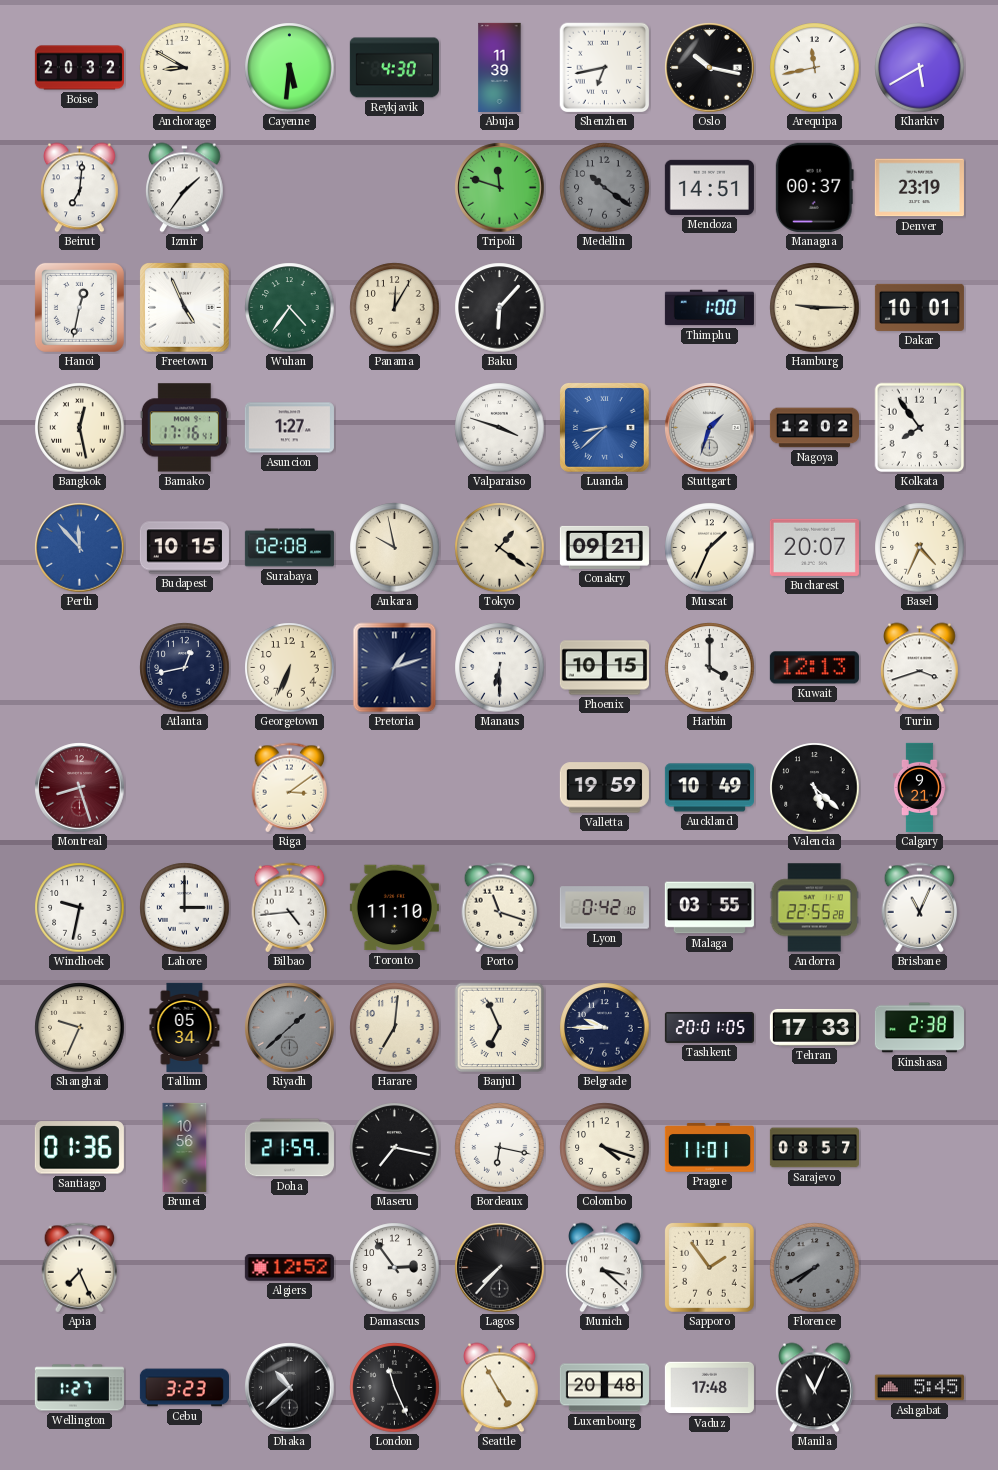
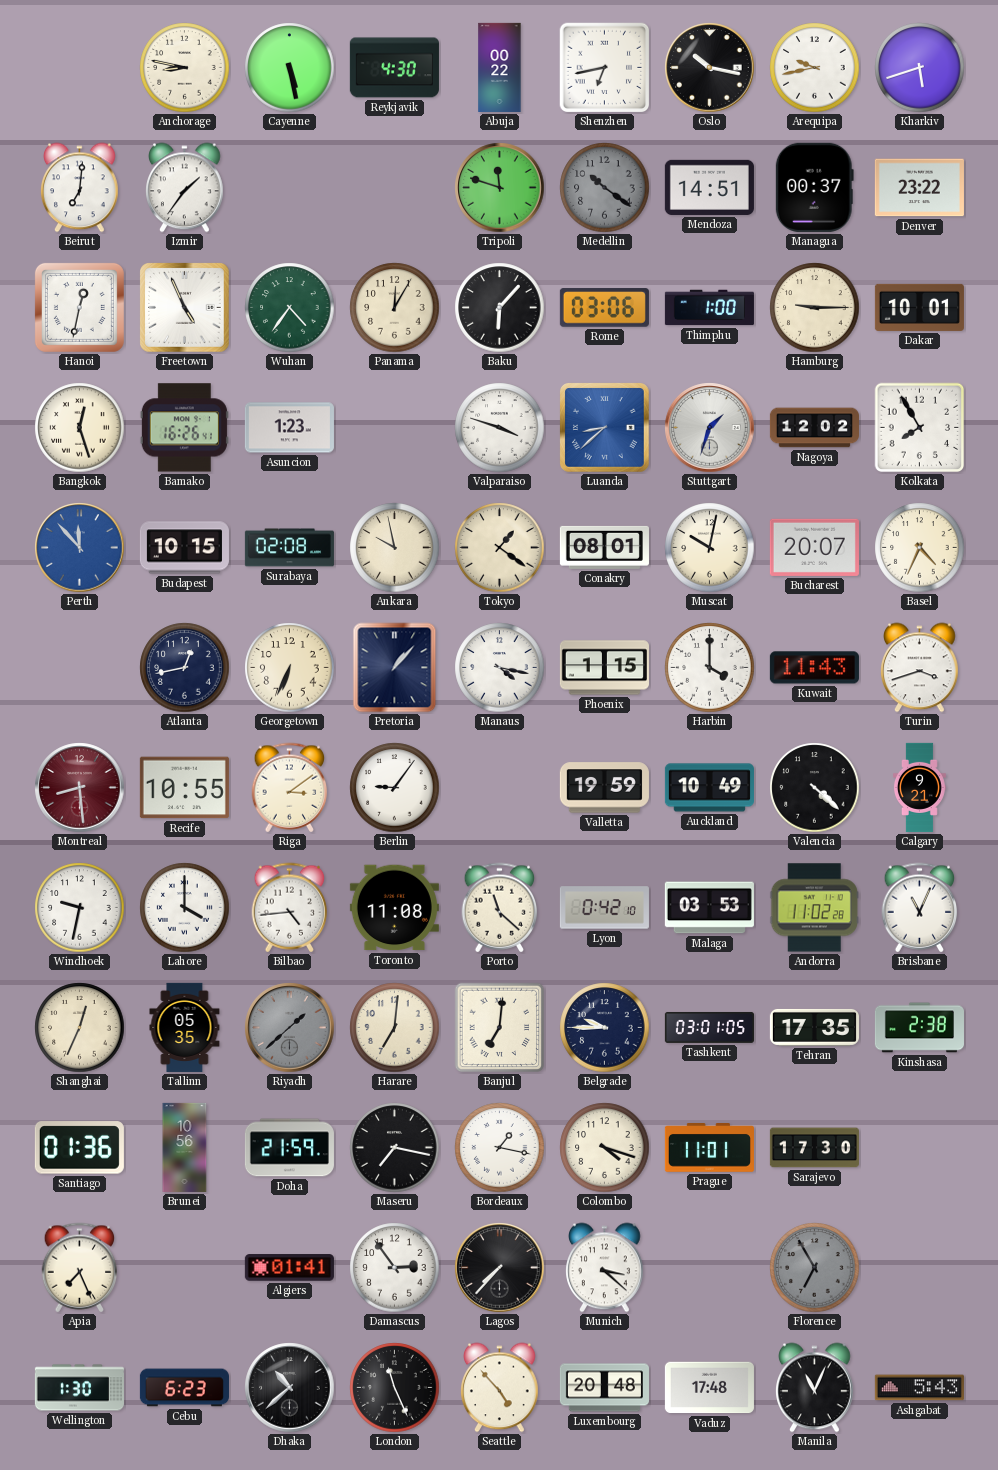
Boise: 20:32 -> none
Anchorage: 8:50 -> 8:47
Cayenne: 5:31 -> 5:28
Abuja: 11:39 -> 00:22
Arequipa: 11:43 -> 9:43
Kharkiv: 5:40 -> 5:42
Denver: 23:19 -> 23:22
Rome: none -> 03:06
Bangkok: 12:28 -> 12:27
Bamako: 17:16 -> 16:26
Asuncion: 1:27 -> 1:23
Kolkata: 7:54 -> 7:55
Conakry: 09:21 -> 08:01
Muscat: 1:34 -> 10:02
Pretoria: 1:12 -> 1:07
Manaus: 6:30 -> 4:17
Phoenix: 10:15 -> 1:15
Kuwait: 12:13 -> 11:43
Montreal: 8:27 -> 8:29
Recife: none -> 10:55
Berlin: none -> 9:06
Valencia: 5:22 -> 4:22
Lahore: 3:00 -> 4:00
Toronto: 11:10 -> 11:08
Porto: 11:18 -> 11:22
Malaga: 03:55 -> 03:53
Andorra: 22:55 -> 11:02
Shanghai: 9:34 -> 12:34
Tallinn: 05:34 -> 05:35
Banjul: 6:56 -> 7:01
Tashkent: 20:01 -> 03:01
Tehran: 17:33 -> 17:35
Bordeaux: 6:17 -> 1:17
Sarajevo: 08:57 -> 17:30
Algiers: 12:52 -> 01:41
Sapporo: 1:54 -> none
Florence: 7:40 -> 6:55
Wellington: 1:27 -> 1:30
Cebu: 3:23 -> 6:23
Seattle: 4:55 -> 4:53
Ashgabat: 5:45 -> 5:43
